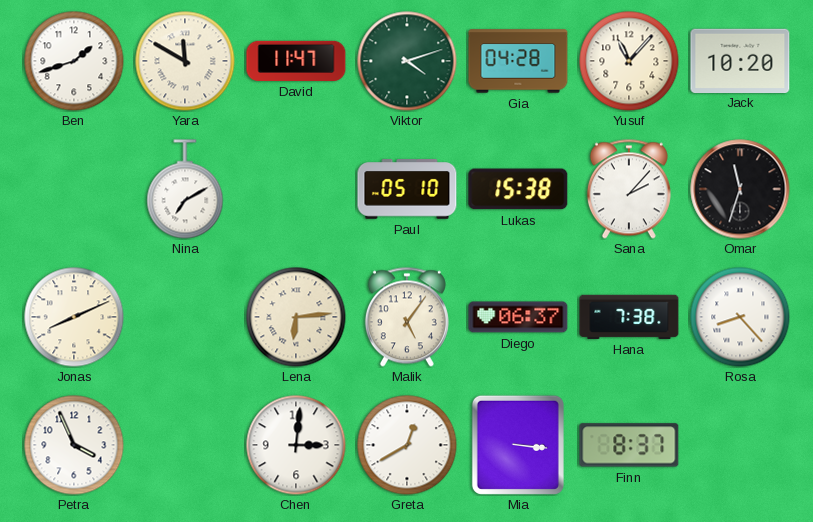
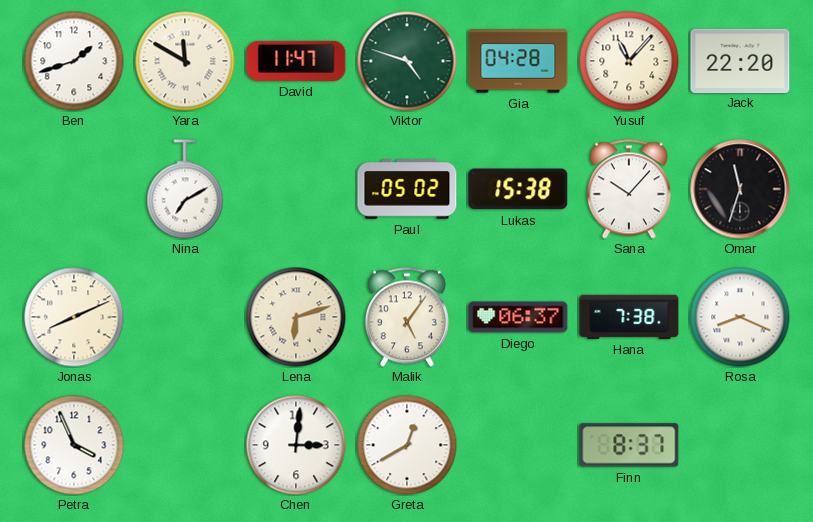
Viktor: 4:12 -> 4:48
Jack: 10:20 -> 22:20
Paul: 05:10 -> 05:02
Sana: 2:07 -> 10:07
Lena: 6:14 -> 6:12
Rosa: 8:23 -> 8:19
Mia: 3:16 -> none
